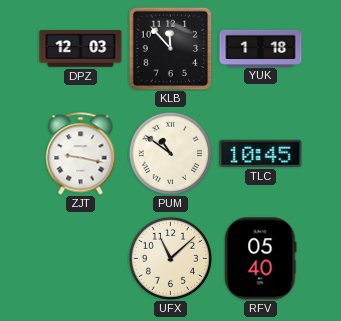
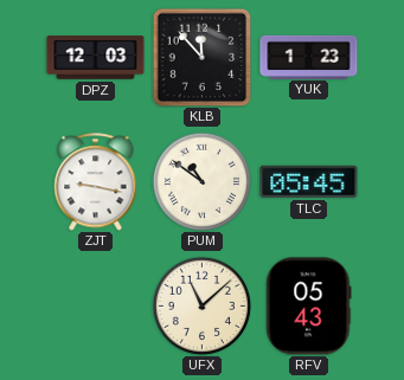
YUK: 1:18 -> 1:23
TLC: 10:45 -> 05:45
RFV: 05:40 -> 05:43
